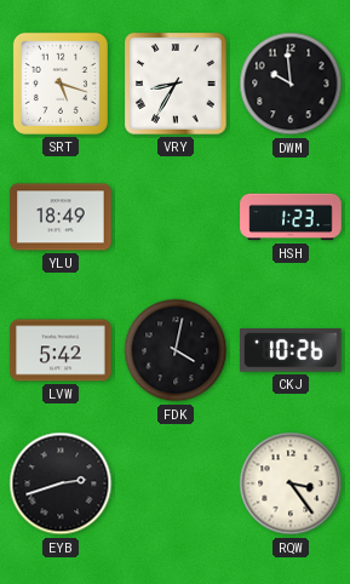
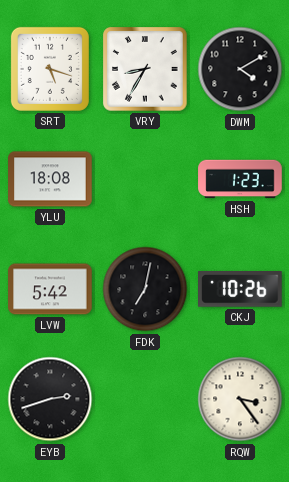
DWM: 9:59 -> 4:10
YLU: 18:49 -> 18:08
FDK: 4:02 -> 7:02
